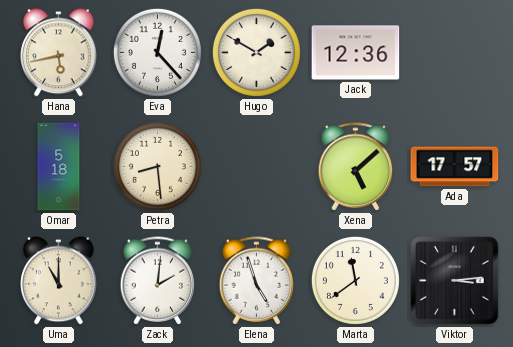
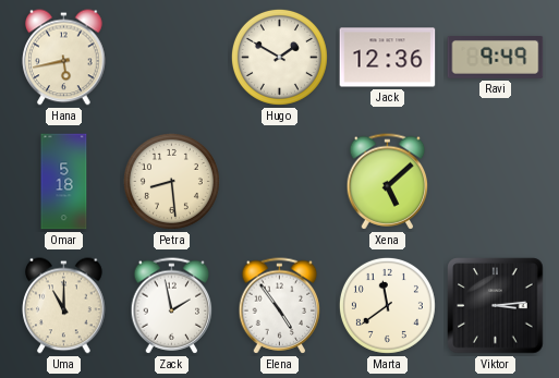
Eva: 12:23 -> none
Ravi: none -> 9:49
Ada: 17:57 -> none
Zack: 2:01 -> 1:58
Elena: 4:57 -> 4:54
